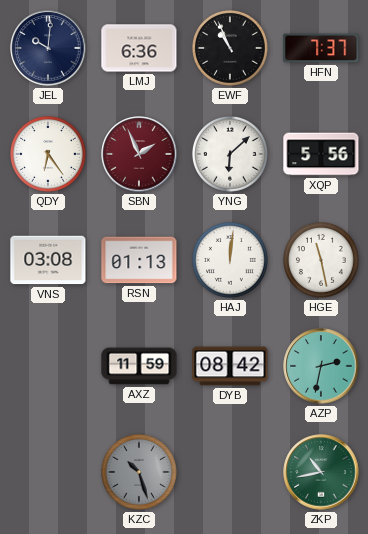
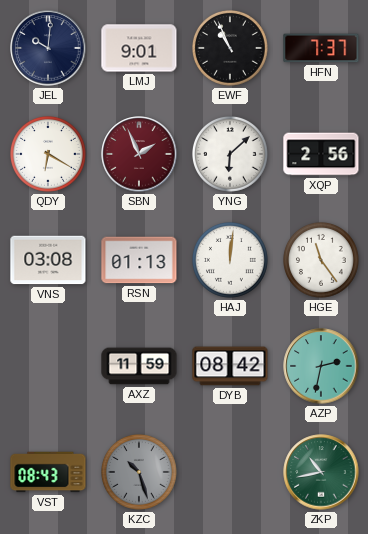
LMJ: 6:36 -> 9:01
QDY: 6:24 -> 6:20
XQP: 5:56 -> 2:56
HGE: 11:28 -> 11:24
VST: none -> 08:43
